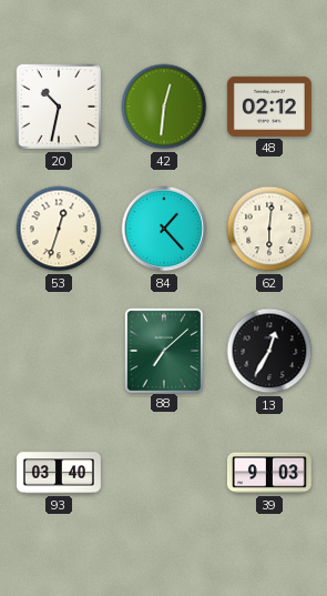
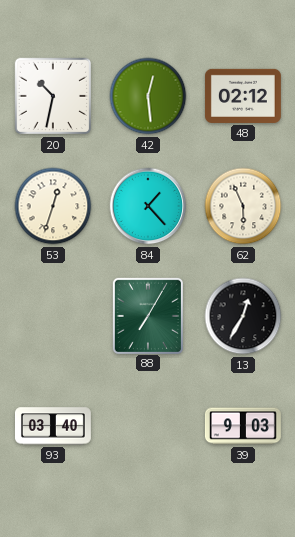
42: 12:31 -> 12:29
62: 6:01 -> 5:56
88: 7:08 -> 7:05
